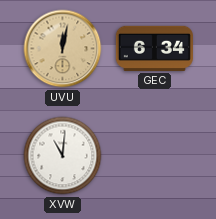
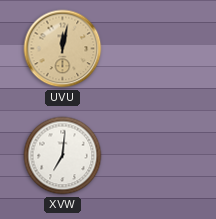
GEC: 6:34 -> none
XVW: 11:01 -> 7:01
